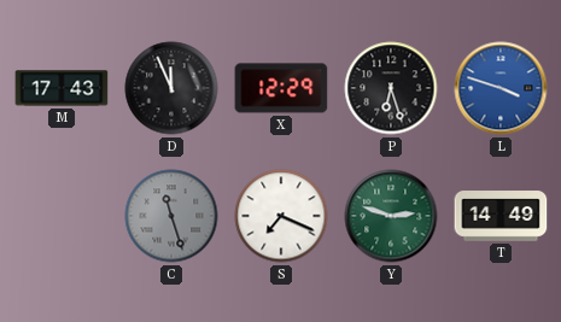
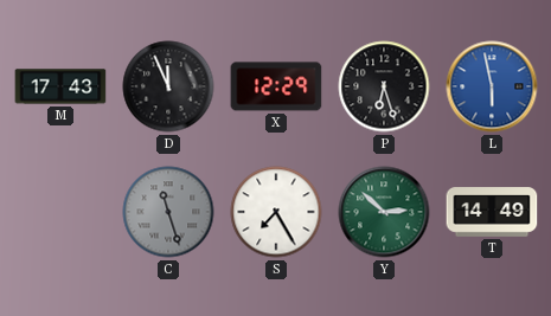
L: 3:48 -> 5:58
S: 7:19 -> 7:25
Y: 2:48 -> 2:52
